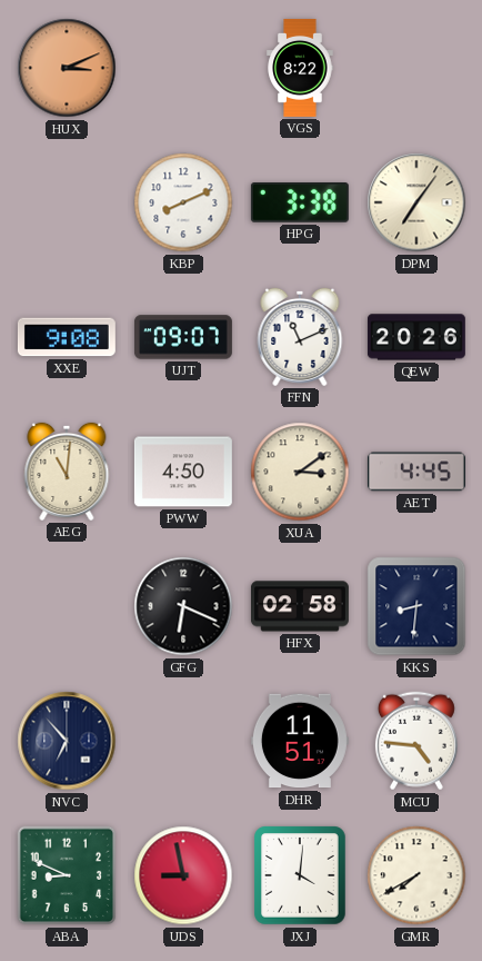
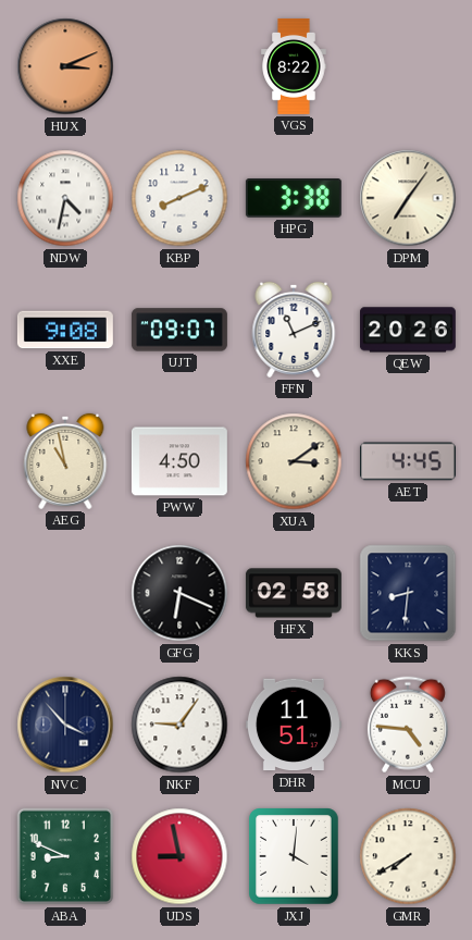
NDW: none -> 4:32
AEG: 11:01 -> 10:58
NVC: 6:53 -> 3:53
NKF: none -> 9:06
